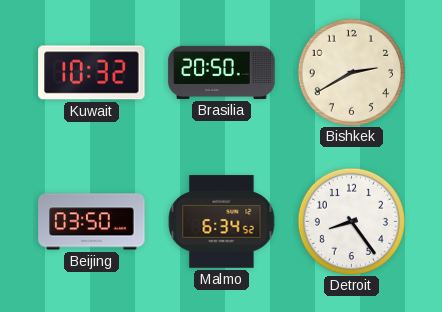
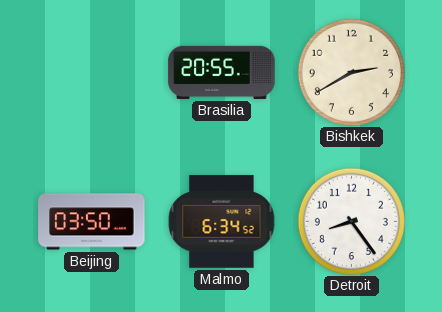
Kuwait: 10:32 -> none
Brasilia: 20:50 -> 20:55
